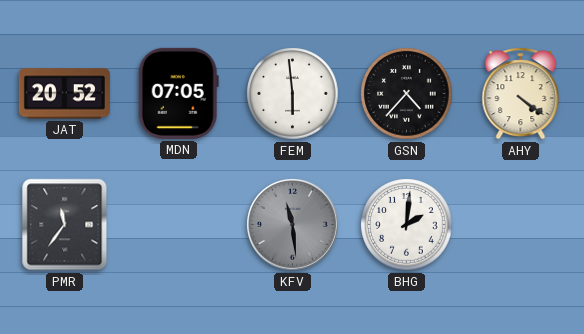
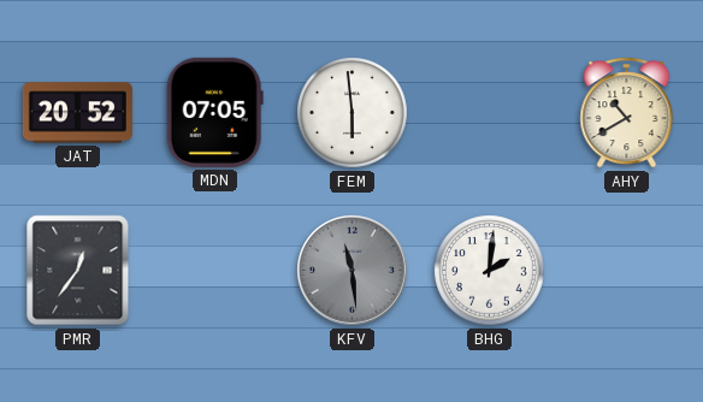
GSN: 4:37 -> none
AHY: 4:21 -> 10:40
PMR: 11:36 -> 12:36
